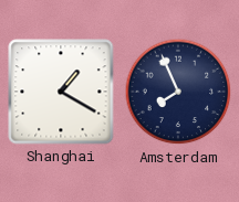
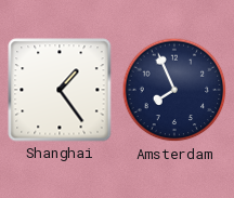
Shanghai: 1:20 -> 1:24
